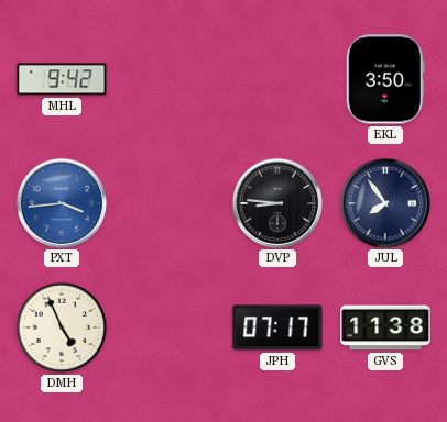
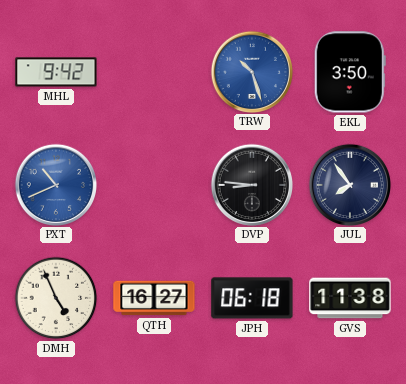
TRW: none -> 10:27
PXT: 3:44 -> 10:41
QTH: none -> 16:27
JPH: 07:17 -> 06:18
